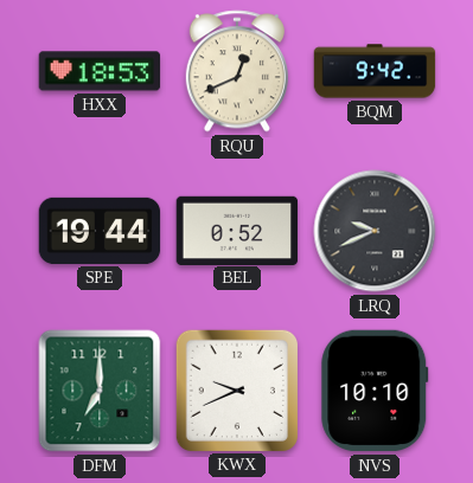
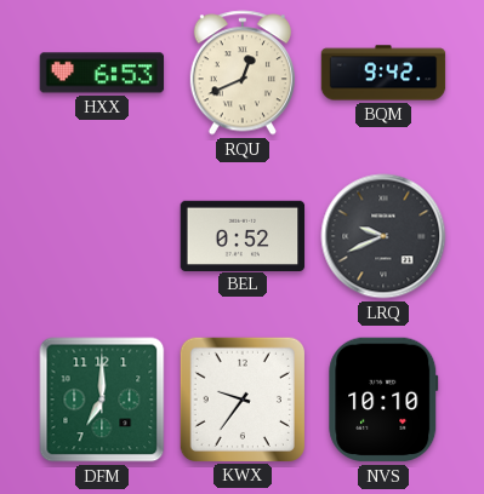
HXX: 18:53 -> 6:53
SPE: 19:44 -> none
KWX: 9:41 -> 9:36
